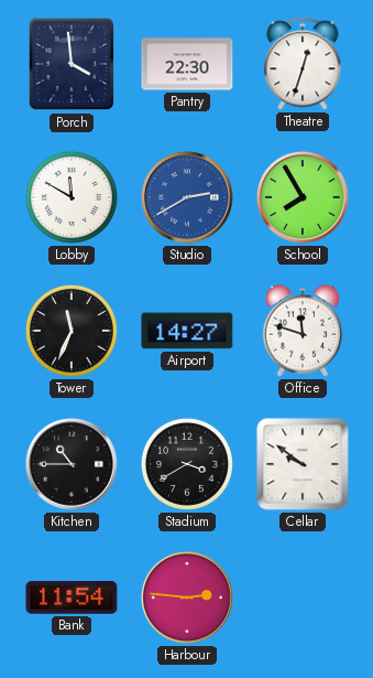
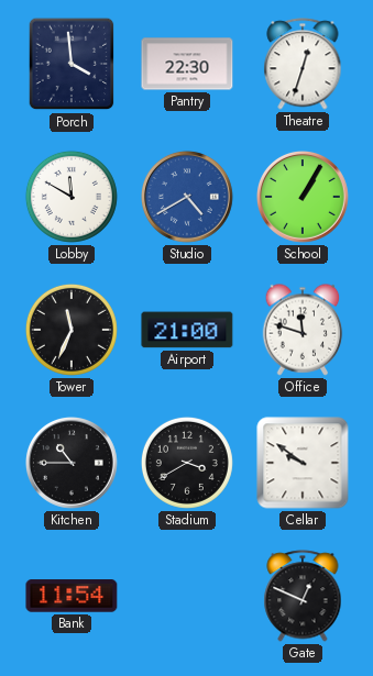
Studio: 2:40 -> 4:40
School: 7:55 -> 1:05
Airport: 14:27 -> 21:00
Harbour: 2:46 -> none
Gate: none -> 12:49
